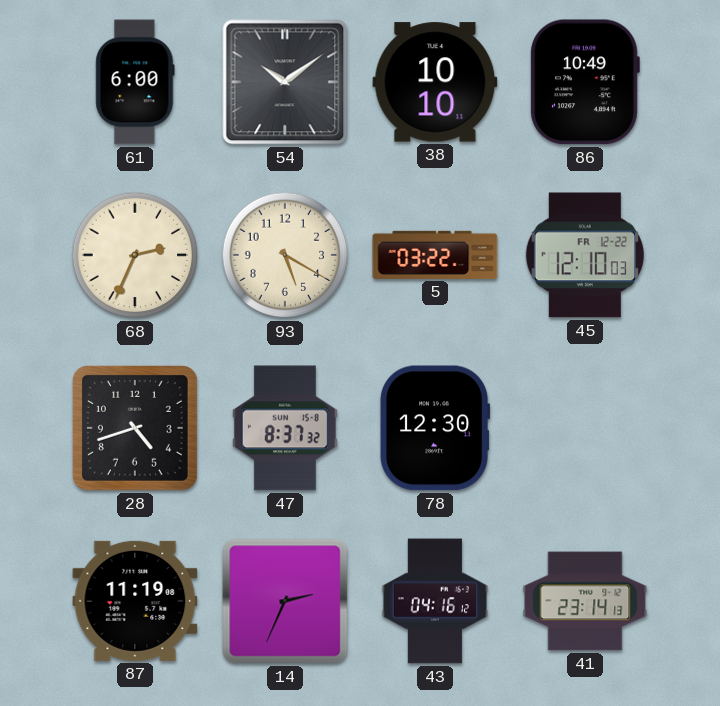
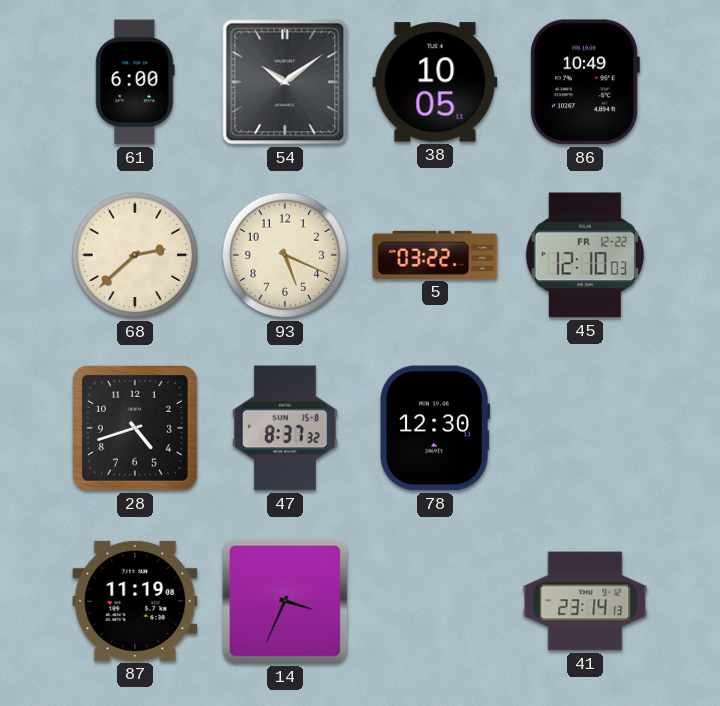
38: 10:10 -> 10:05
68: 2:34 -> 2:38
93: 5:20 -> 5:19
14: 2:34 -> 3:34
43: 04:16 -> none
